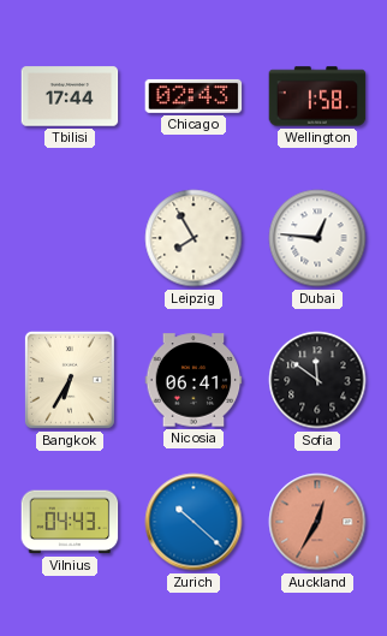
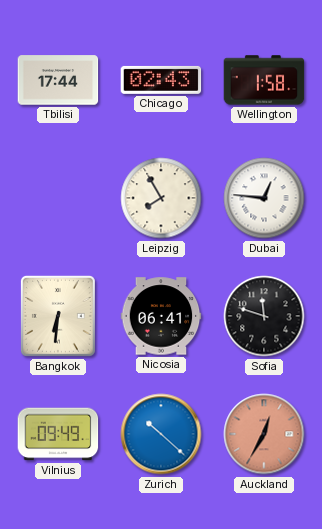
Bangkok: 6:35 -> 6:31
Sofia: 11:51 -> 11:48
Vilnius: 04:43 -> 09:49
